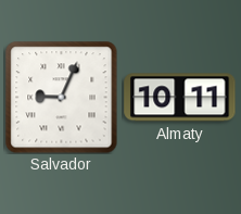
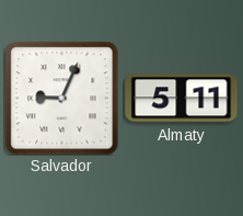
Almaty: 10:11 -> 5:11
